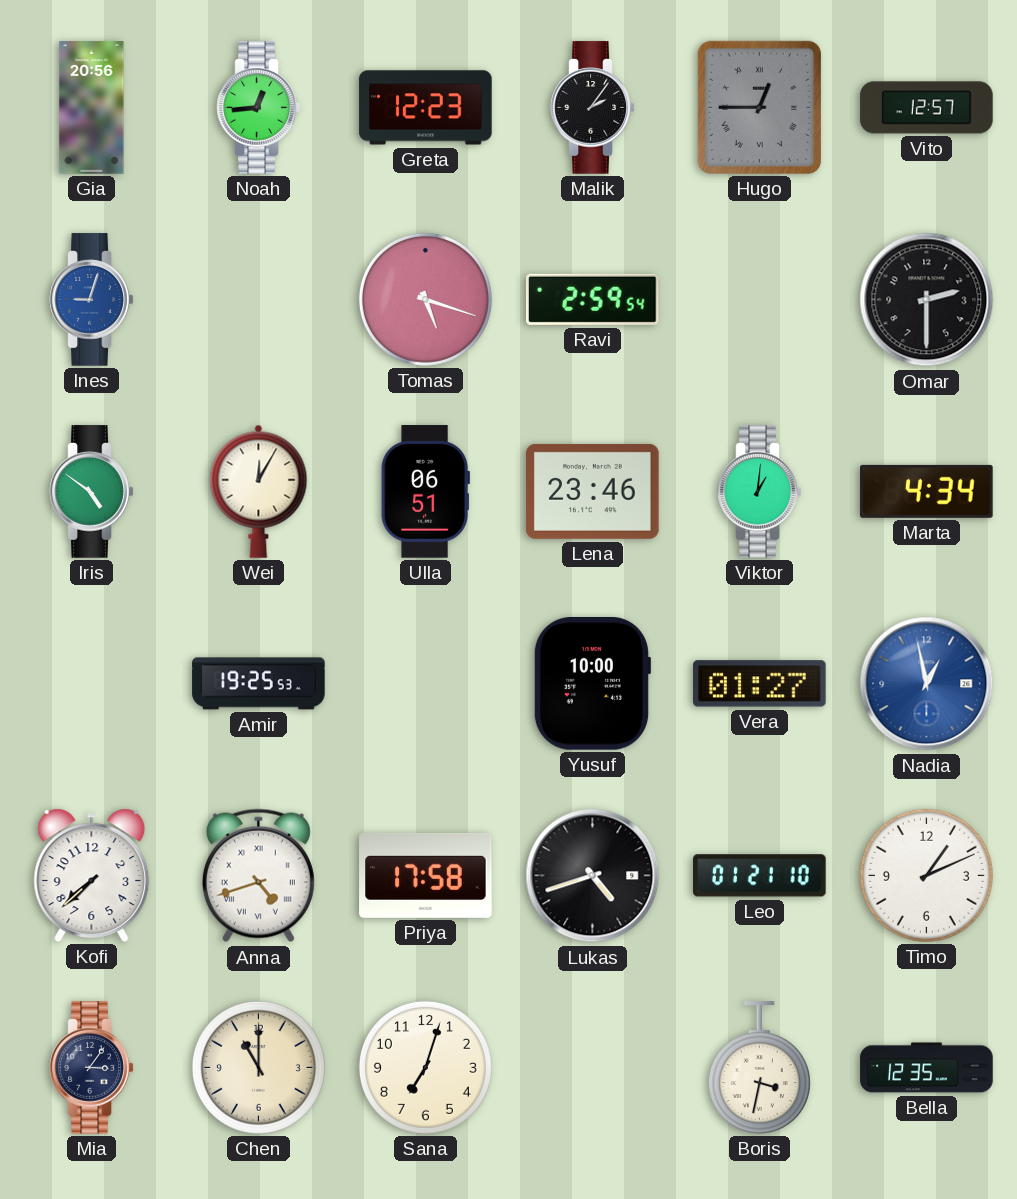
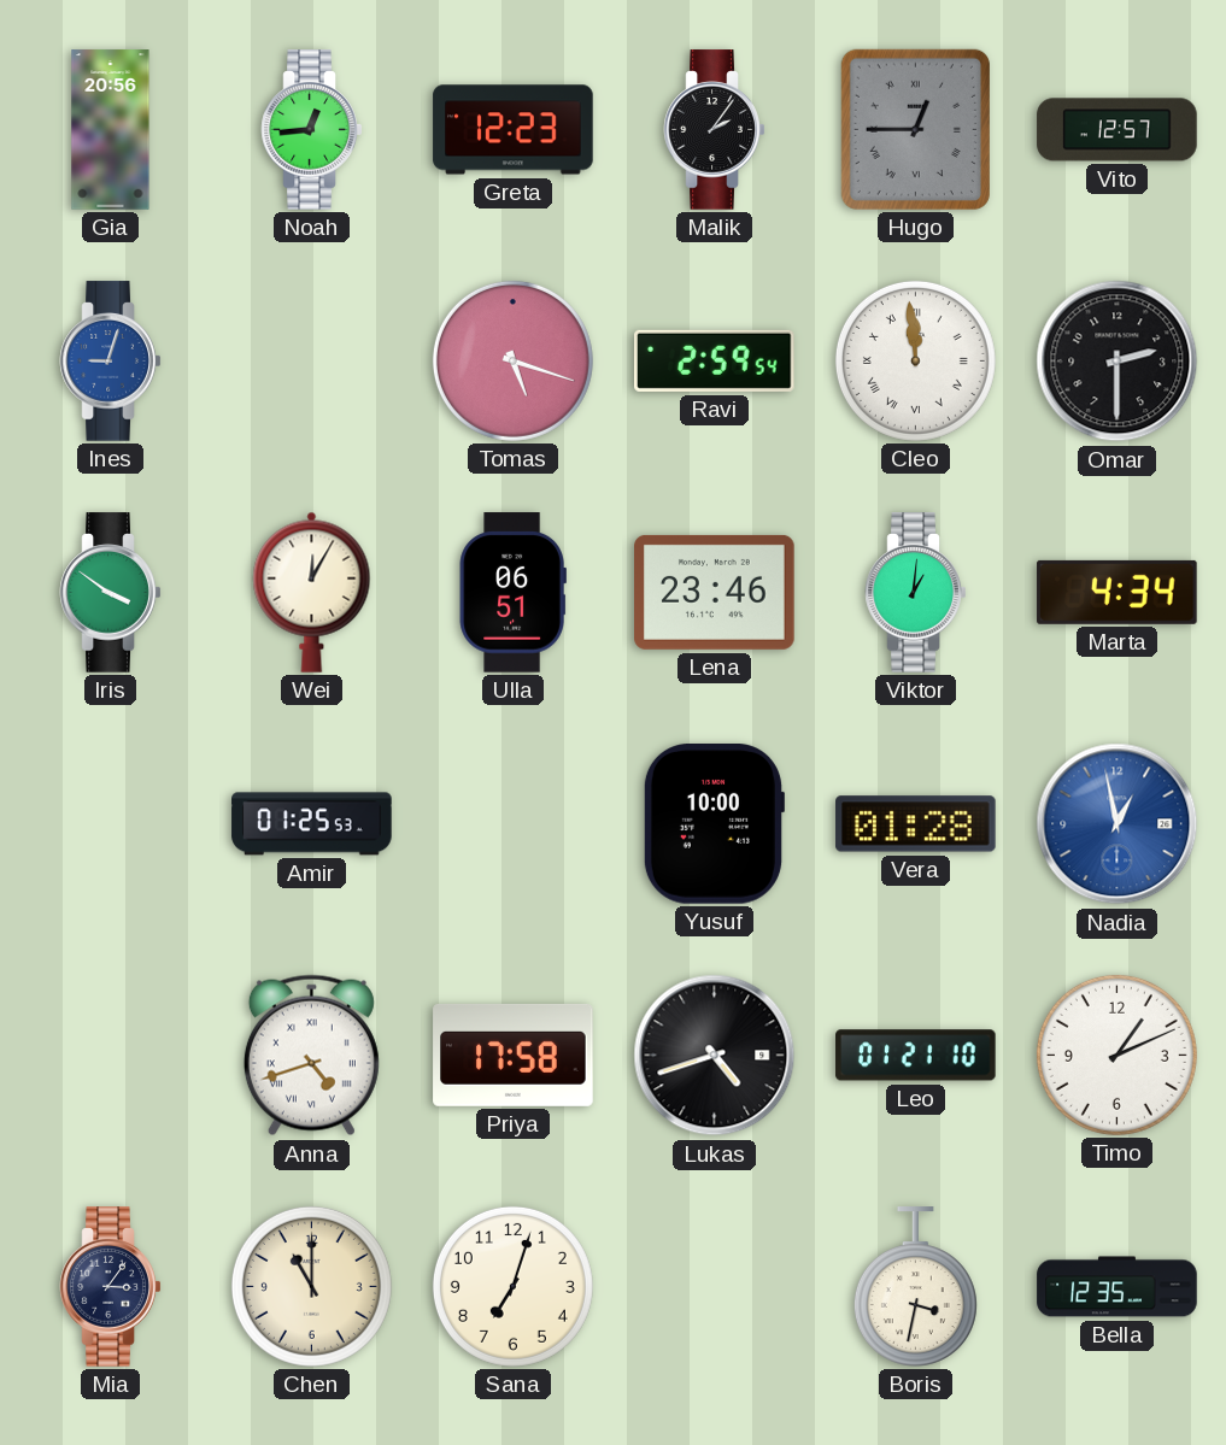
Cleo: none -> 11:59
Iris: 4:51 -> 3:51
Amir: 19:25 -> 01:25
Vera: 01:27 -> 01:28
Kofi: 7:38 -> none
